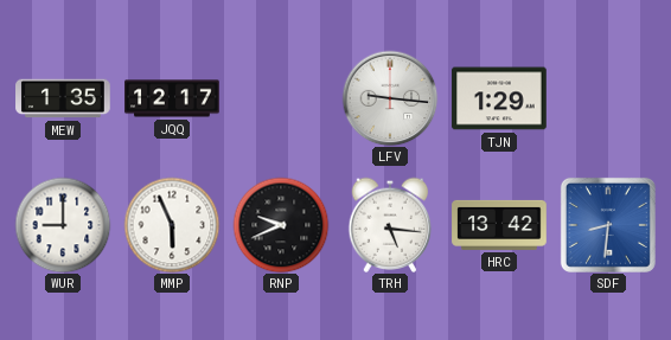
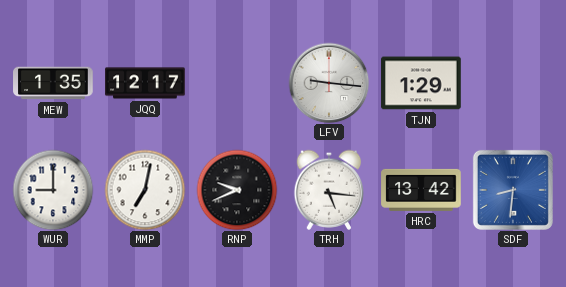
MMP: 5:56 -> 7:02
